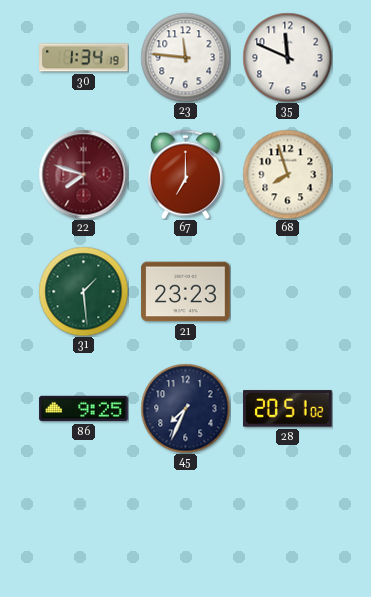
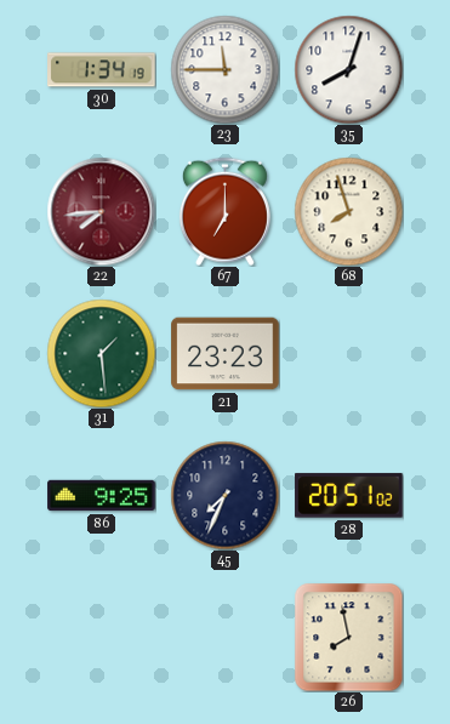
23: 11:46 -> 11:45
35: 11:49 -> 8:03
22: 7:48 -> 7:44
26: none -> 7:58
